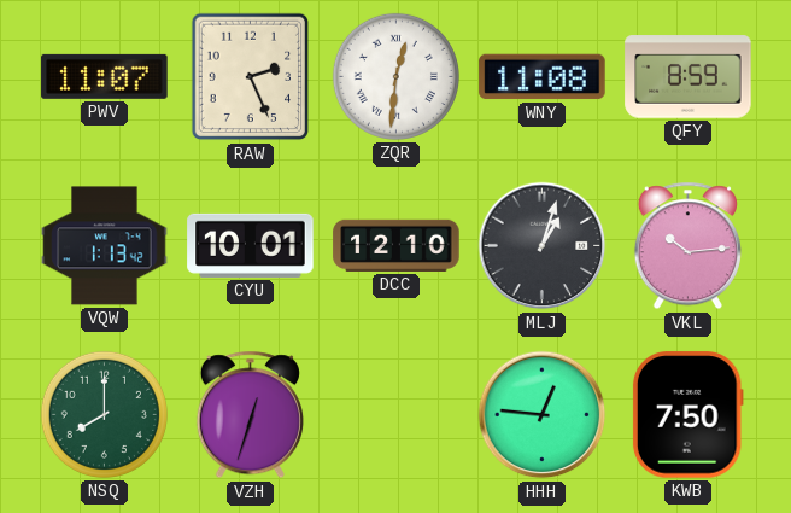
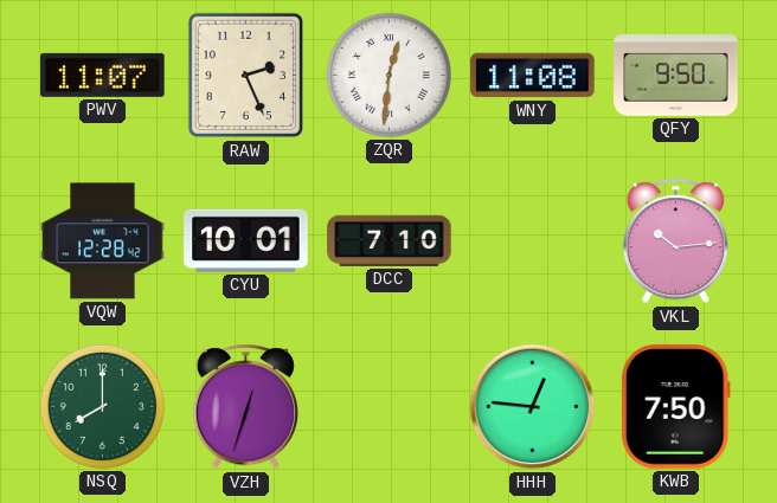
QFY: 8:59 -> 9:50
VQW: 1:13 -> 12:28
DCC: 12:10 -> 7:10
MLJ: 1:03 -> none
